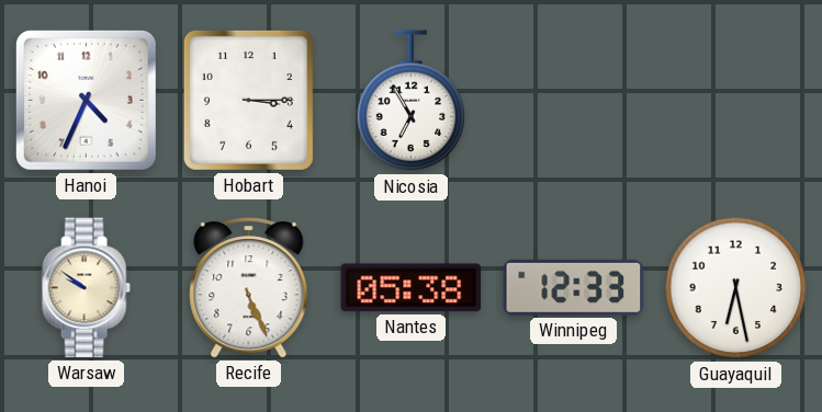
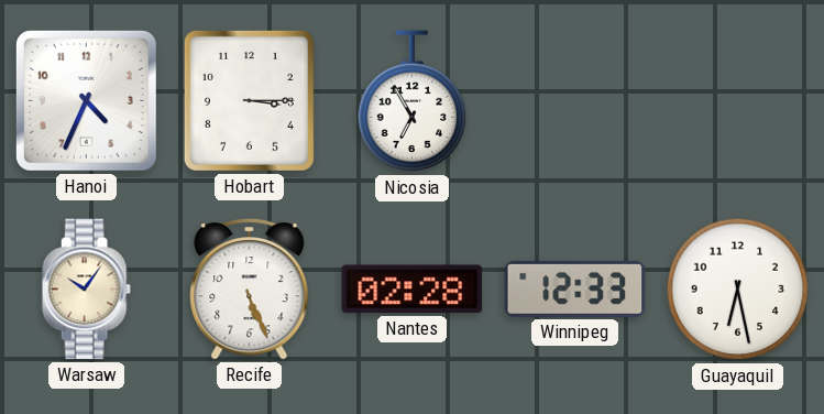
Warsaw: 9:51 -> 10:06
Nantes: 05:38 -> 02:28
